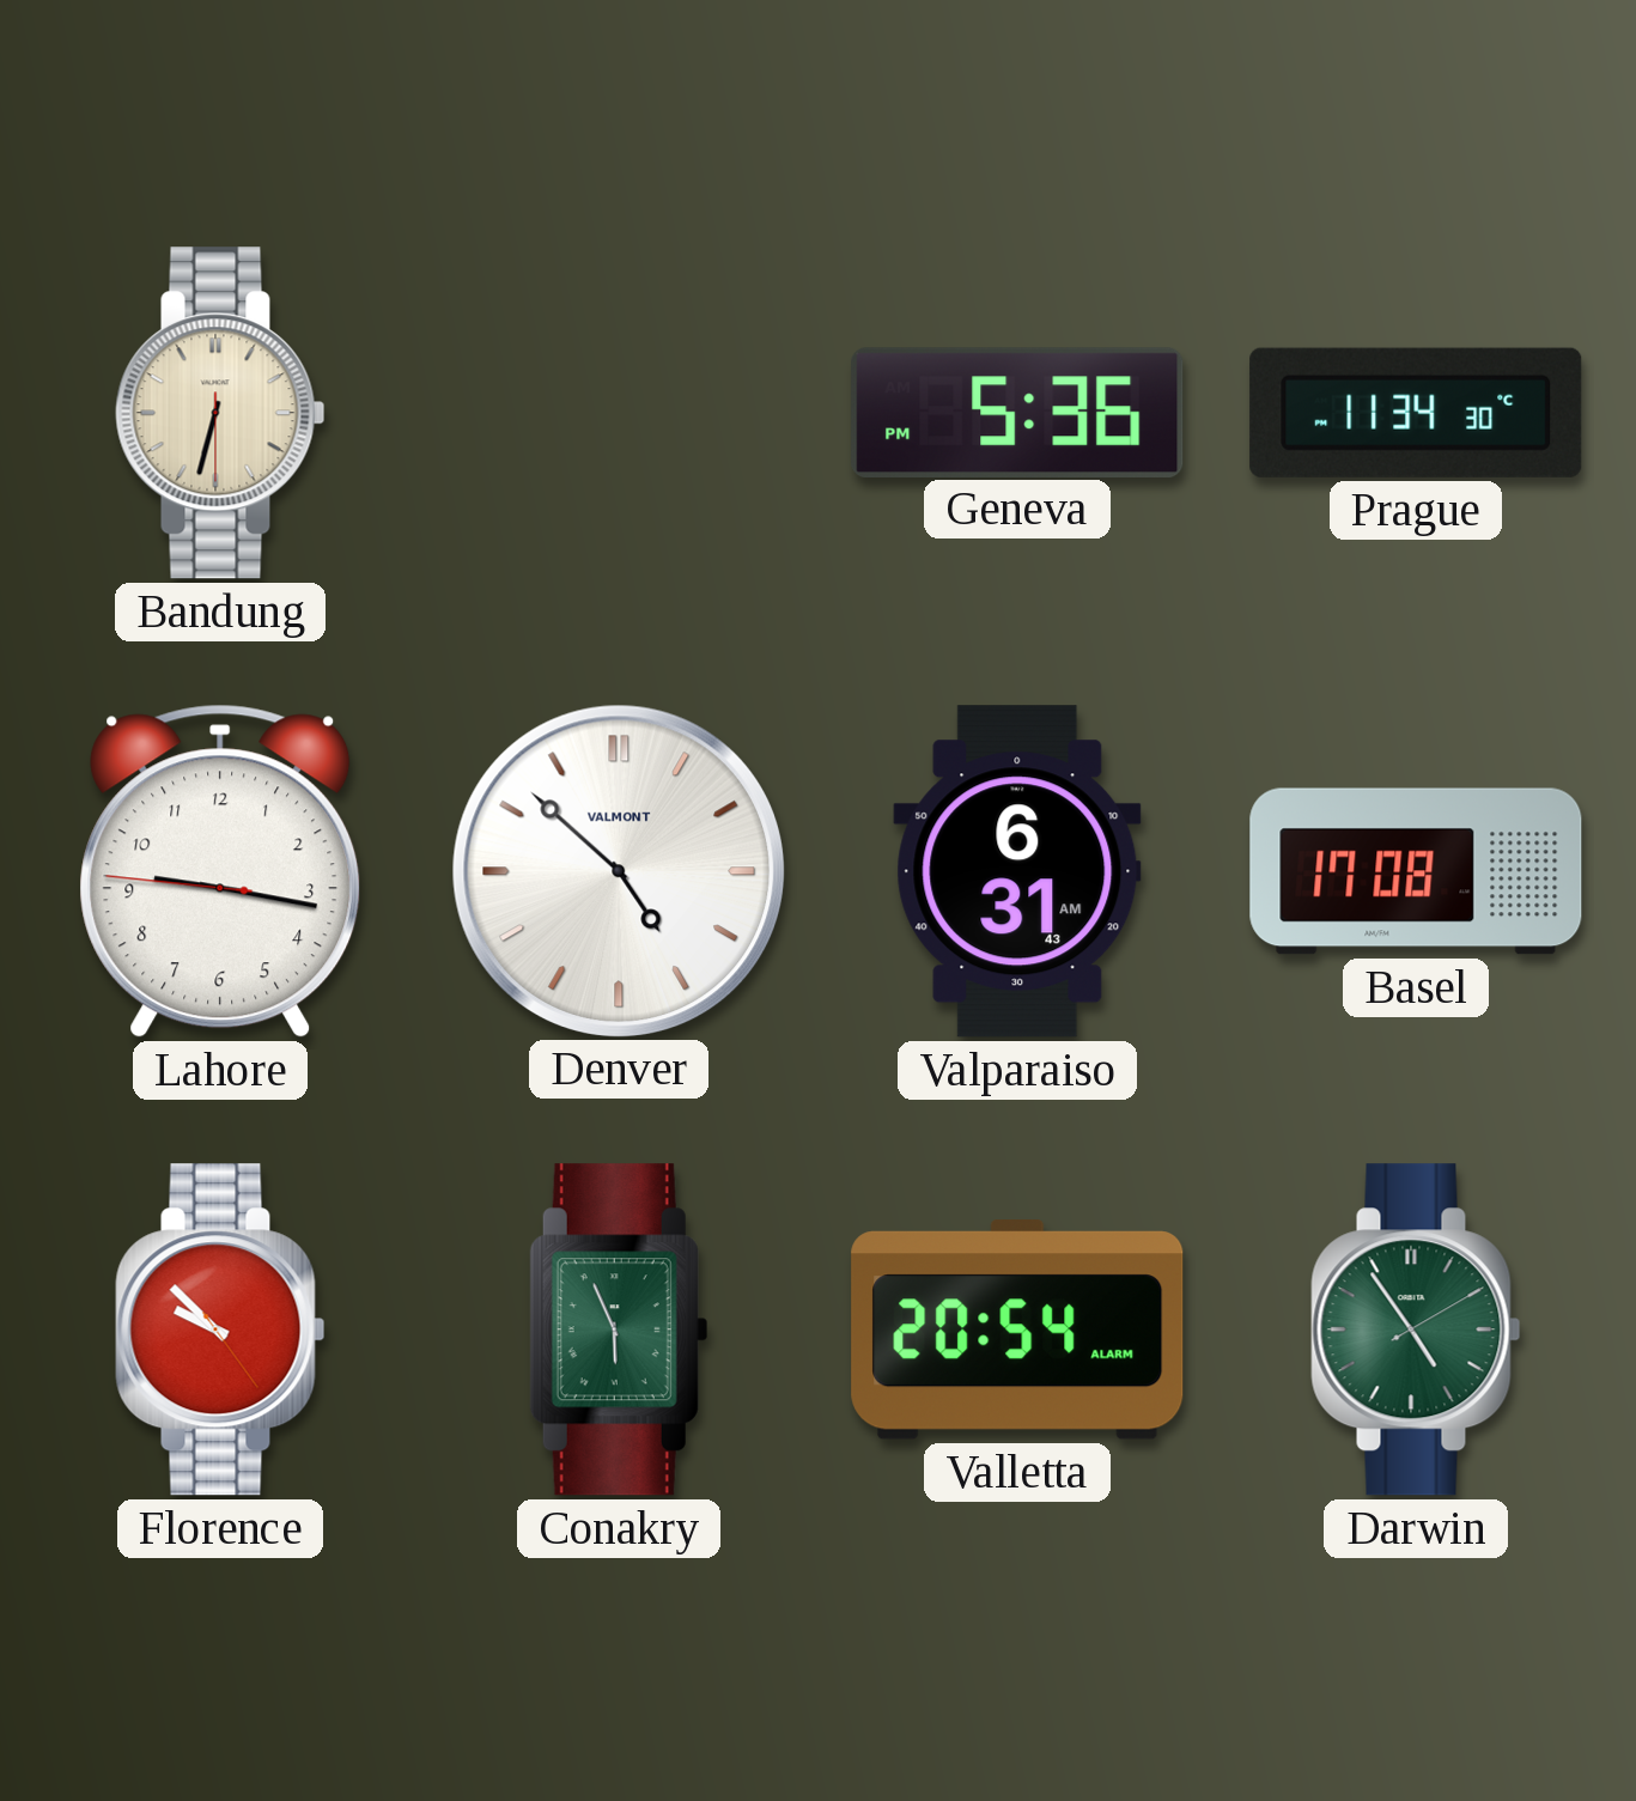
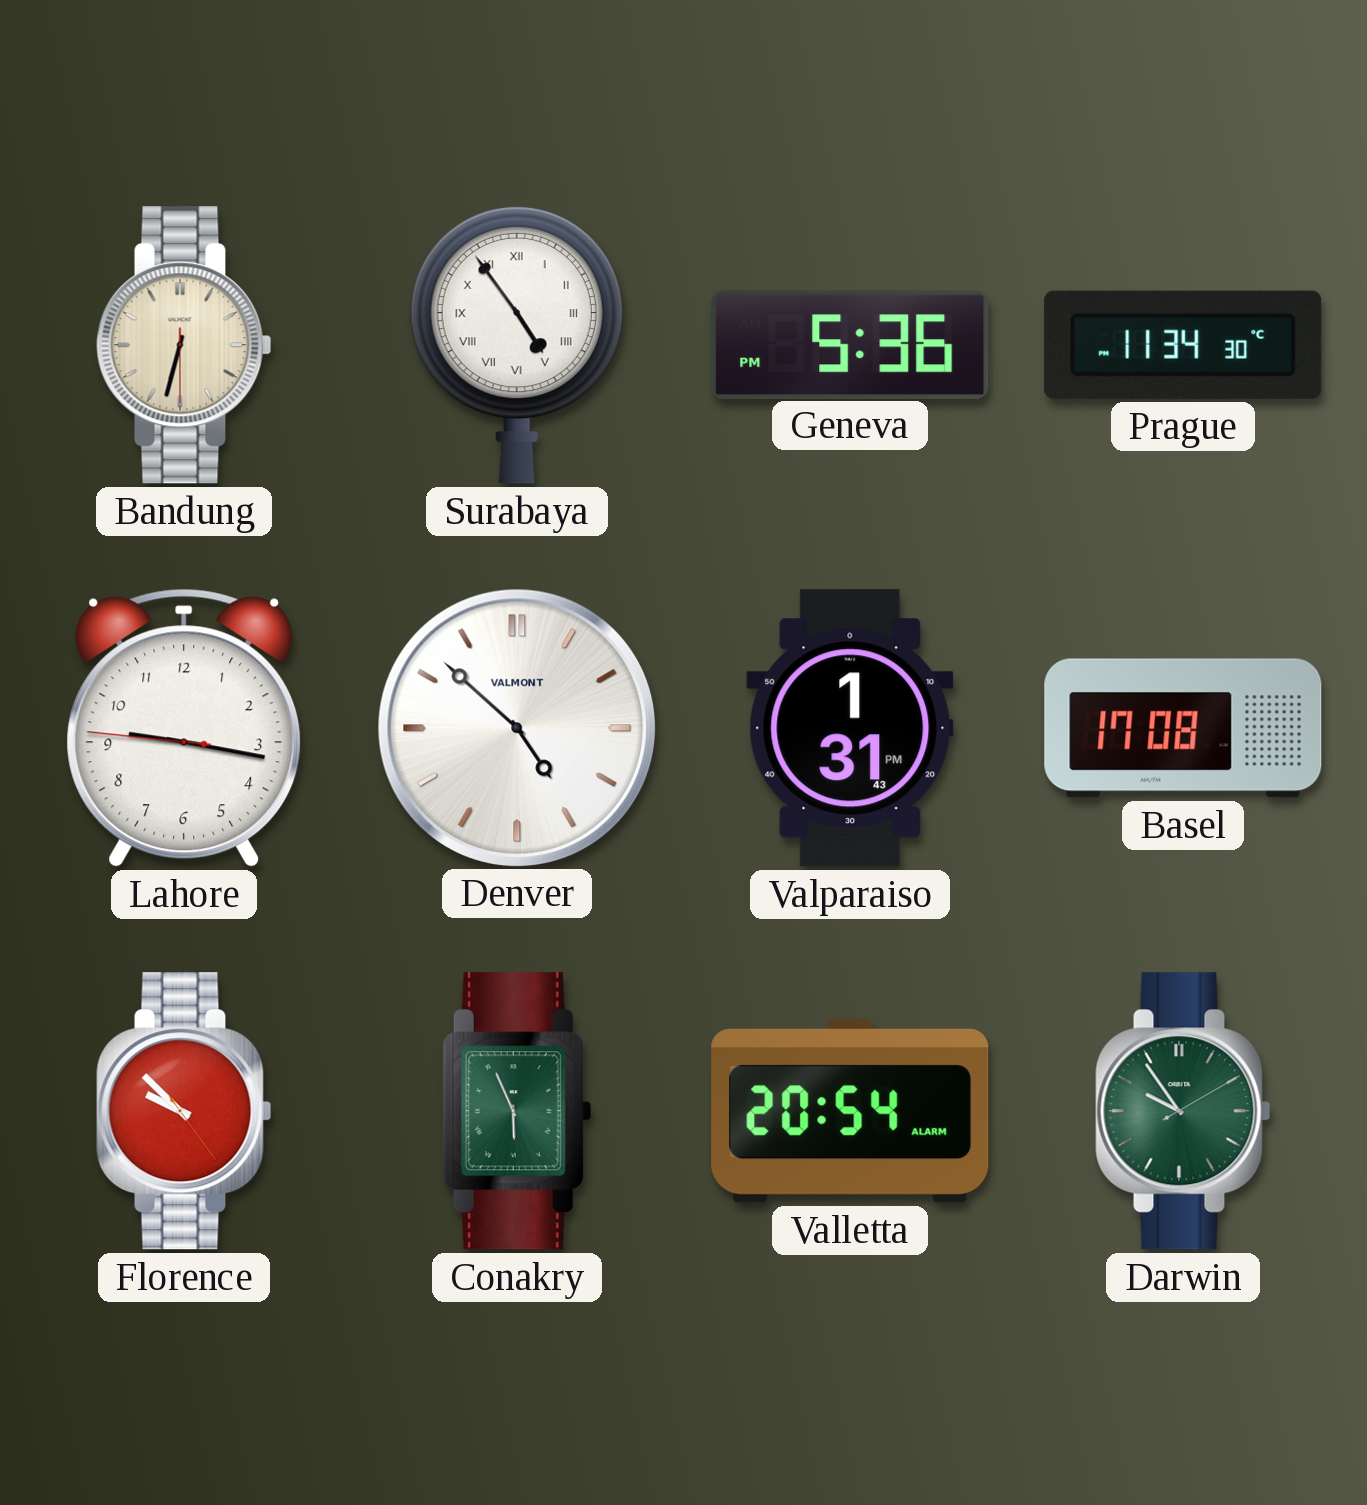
Surabaya: none -> 4:54
Valparaiso: 6:31 -> 1:31
Darwin: 4:54 -> 9:54
